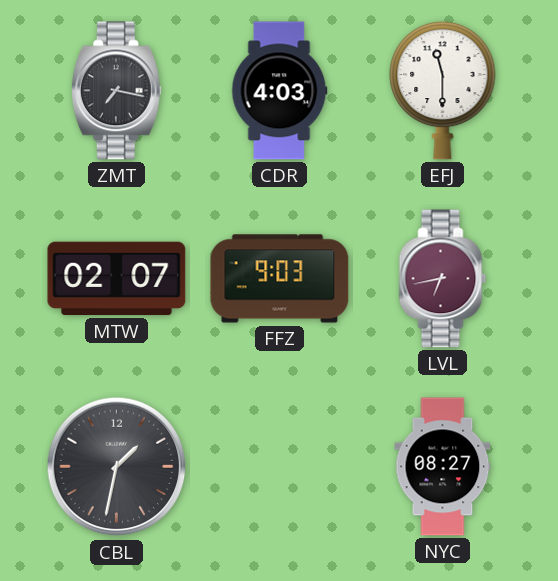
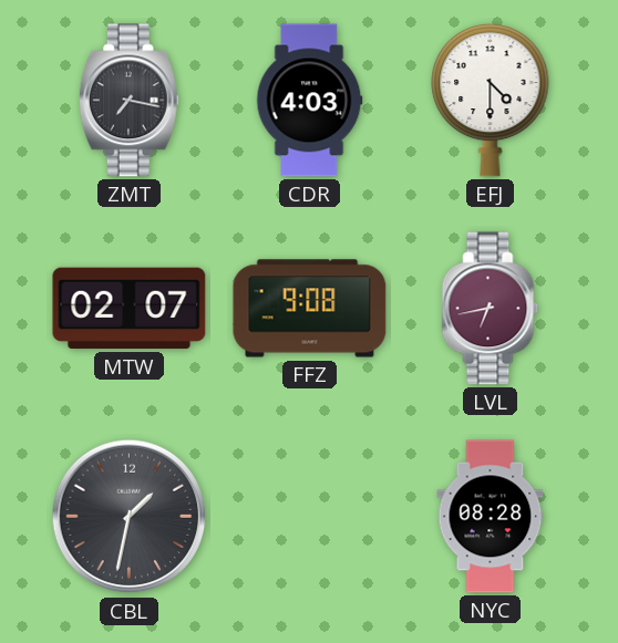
EFJ: 11:30 -> 4:30
FFZ: 9:03 -> 9:08
NYC: 08:27 -> 08:28
